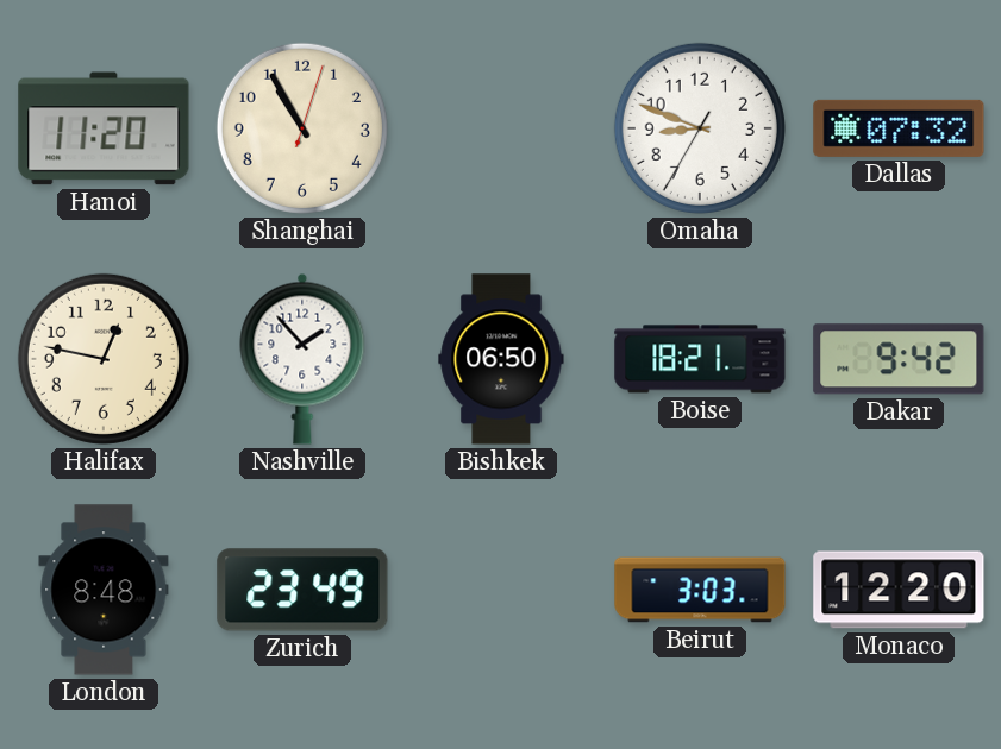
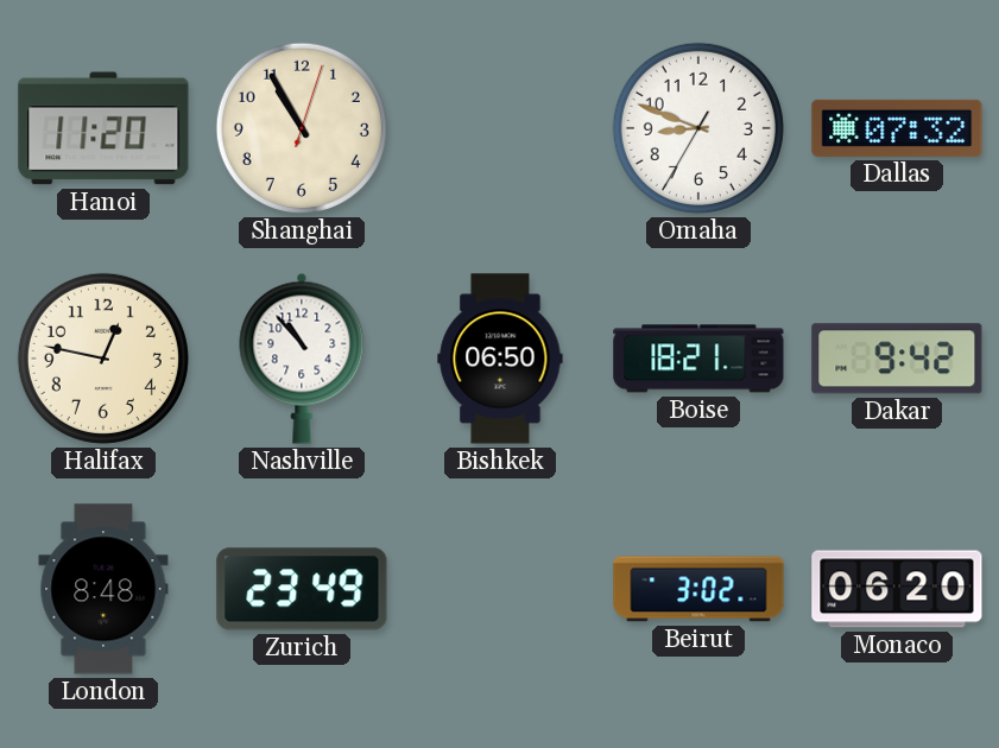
Nashville: 1:53 -> 10:53
Beirut: 3:03 -> 3:02
Monaco: 12:20 -> 06:20
